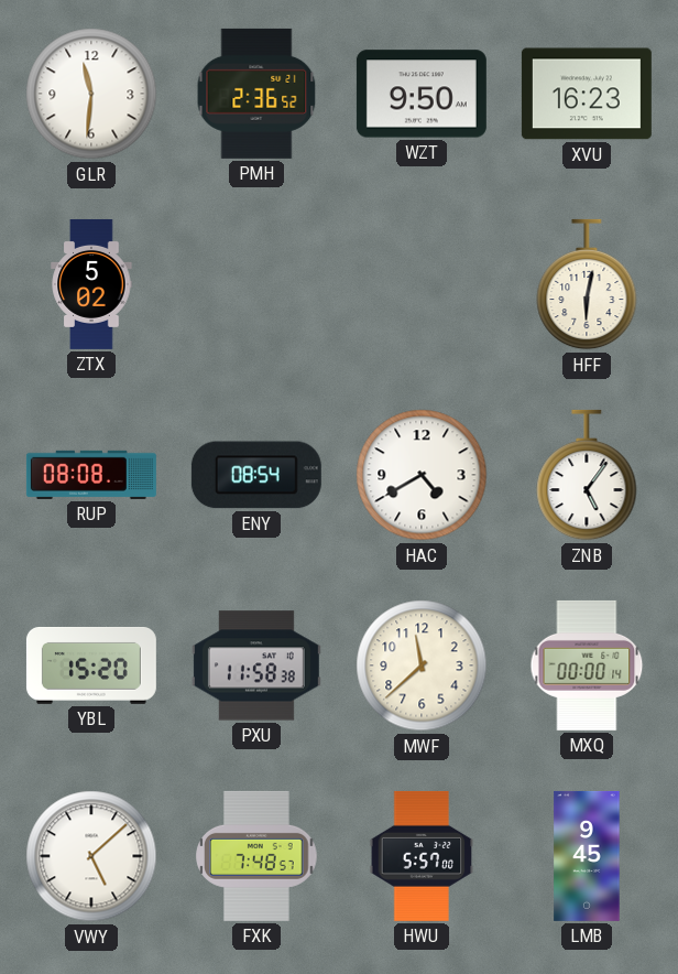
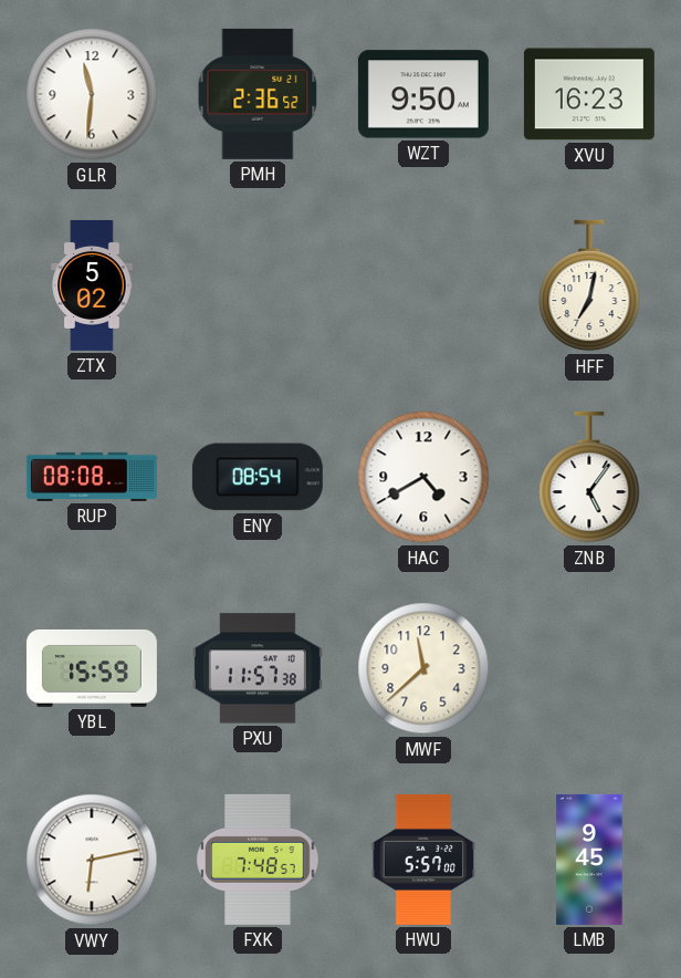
HFF: 6:02 -> 7:02
YBL: 15:20 -> 15:59
PXU: 11:58 -> 11:57
MXQ: 00:00 -> none
VWY: 5:08 -> 6:13
